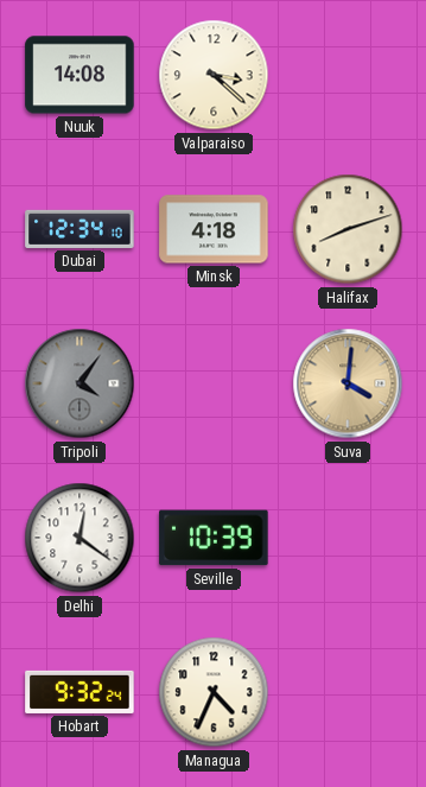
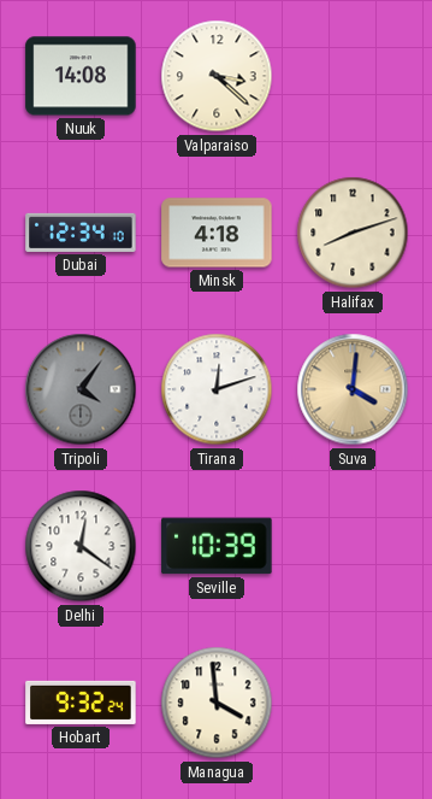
Tirana: none -> 12:12
Managua: 4:34 -> 3:59
